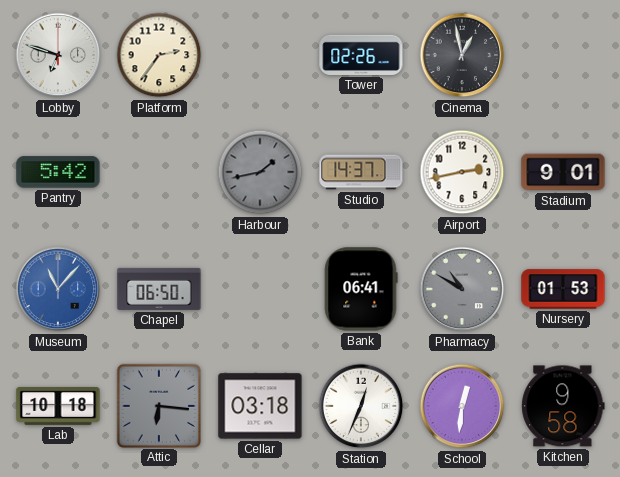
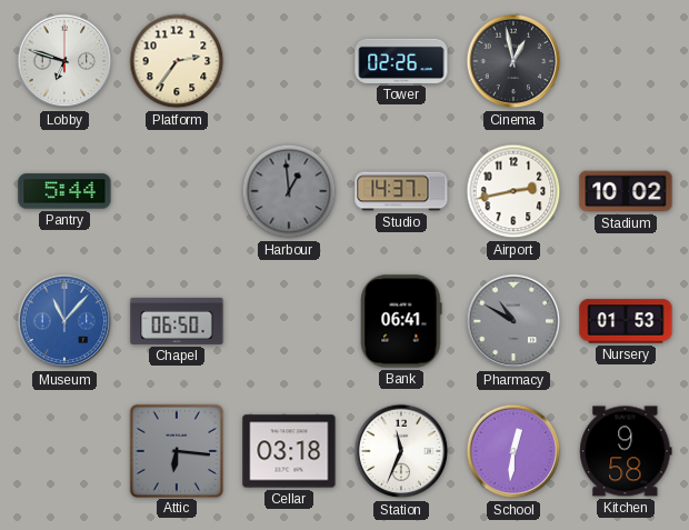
Pantry: 5:42 -> 5:44
Harbour: 1:43 -> 12:59
Stadium: 9:01 -> 10:02
Lab: 10:18 -> none
Station: 12:34 -> 11:34
